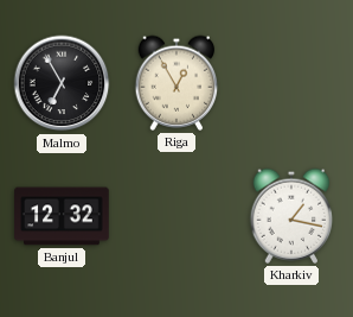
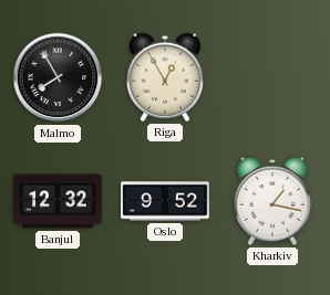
Malmo: 6:55 -> 7:55
Oslo: none -> 9:52
